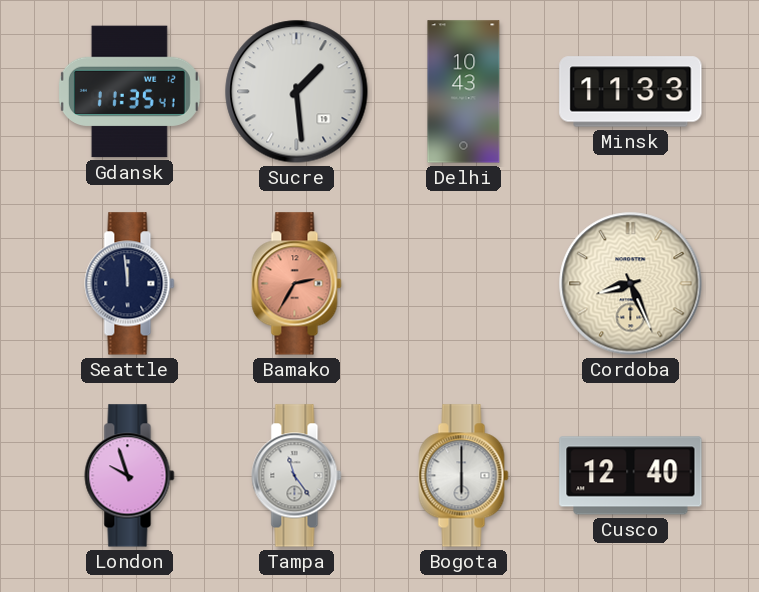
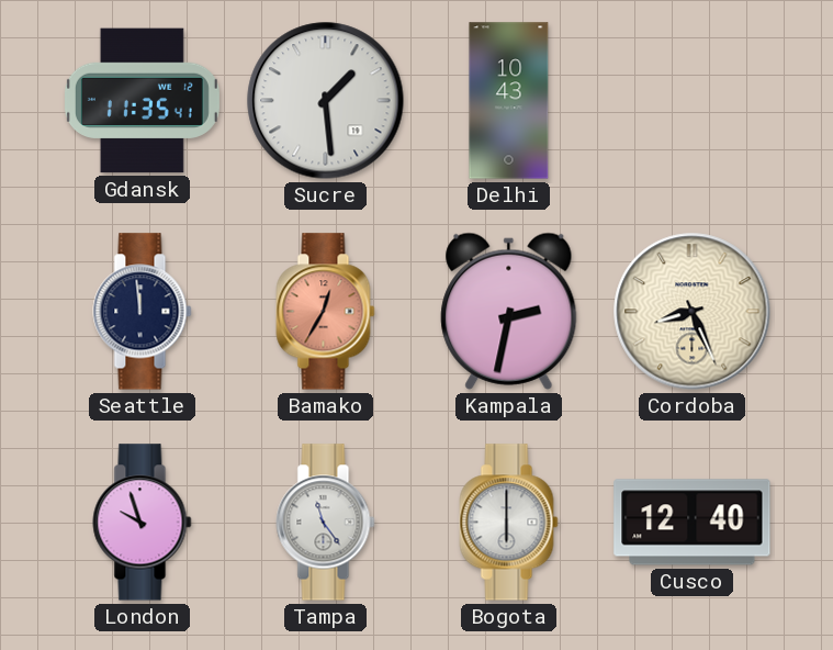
Minsk: 11:33 -> none
Bamako: 2:35 -> 12:35
Kampala: none -> 2:32
